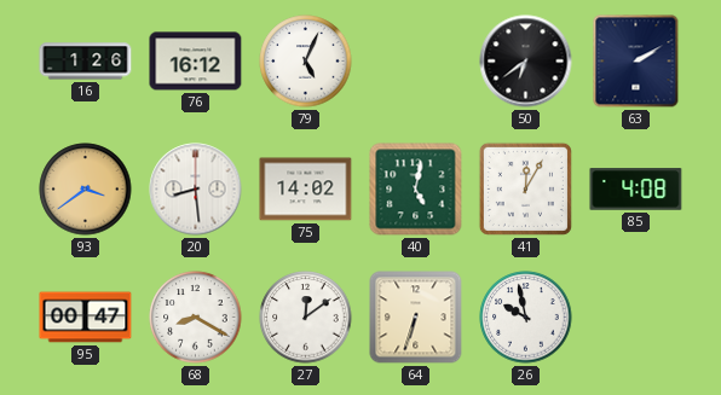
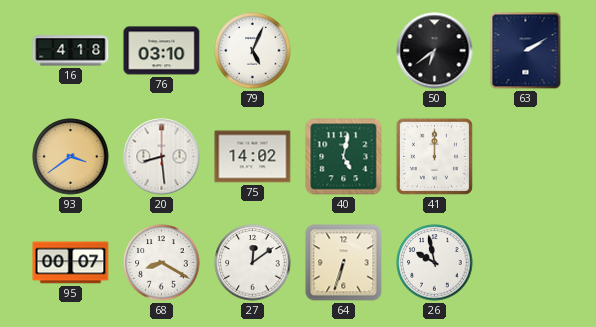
16: 1:26 -> 4:18
76: 16:12 -> 03:10
41: 12:05 -> 12:00
85: 4:08 -> none
95: 00:47 -> 00:07
